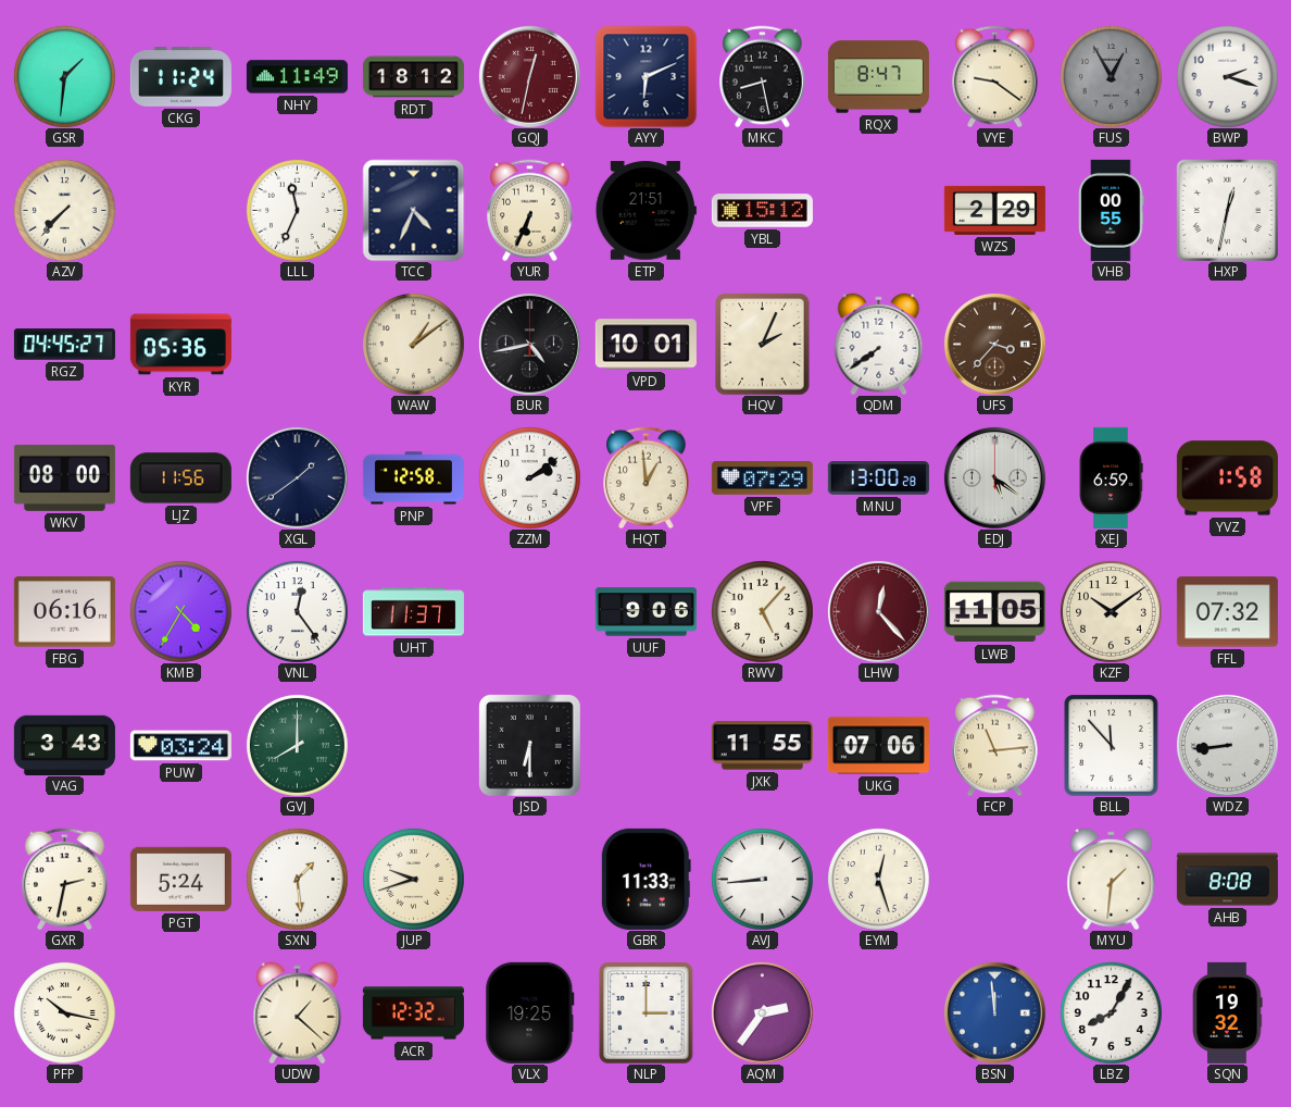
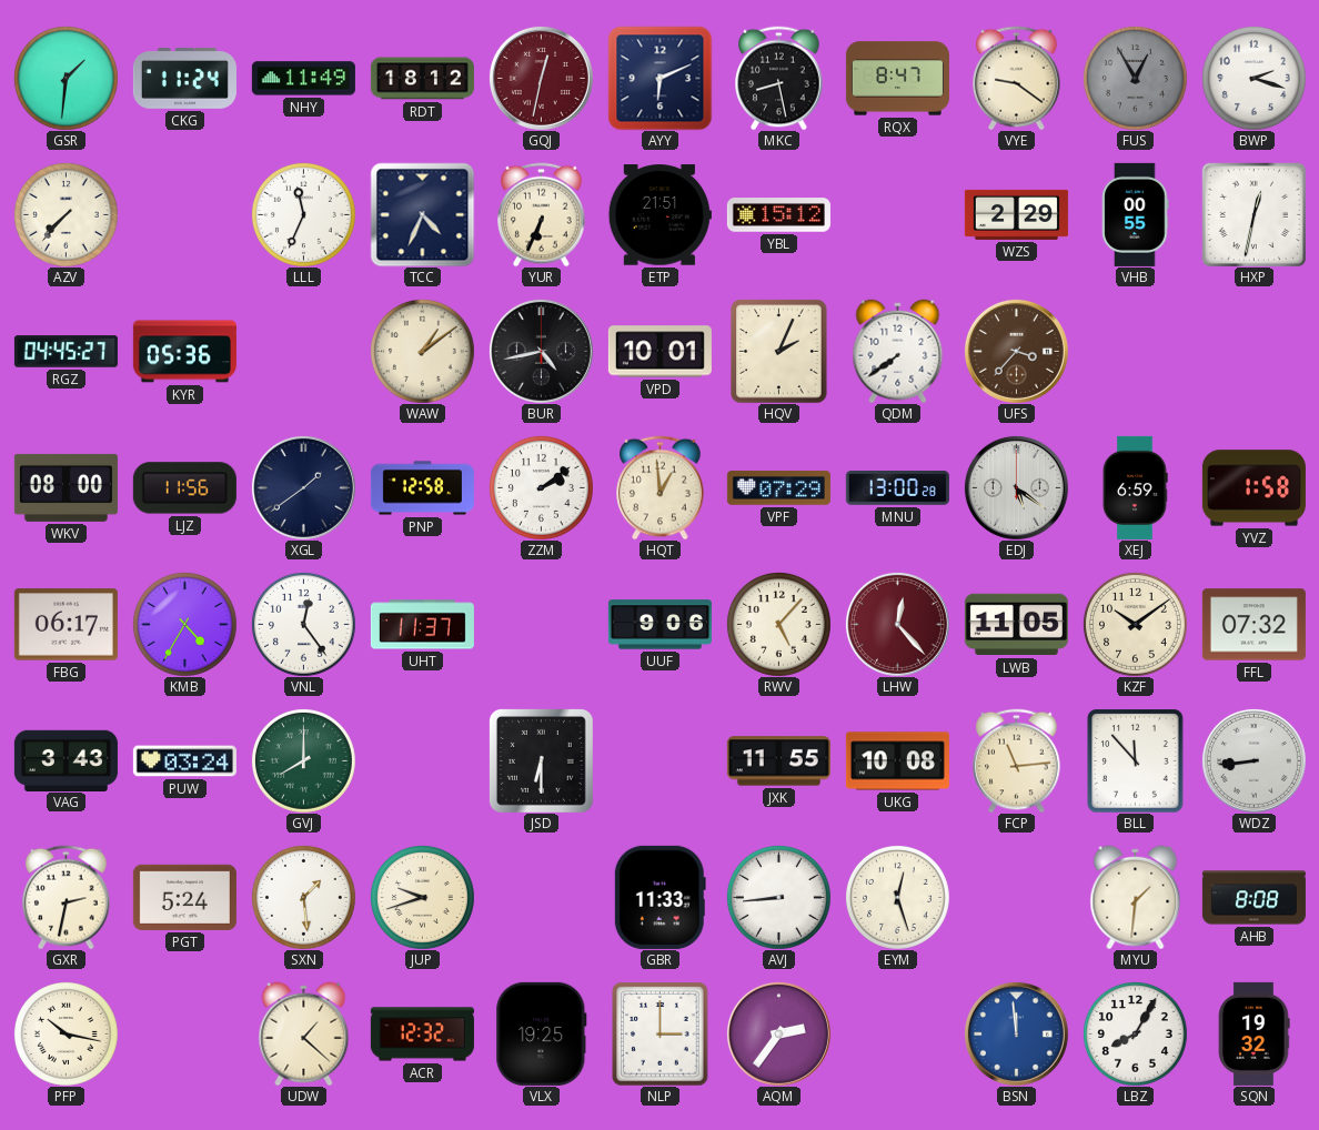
FBG: 06:16 -> 06:17
UKG: 07:06 -> 10:08
